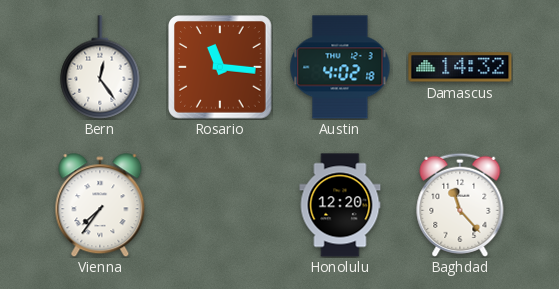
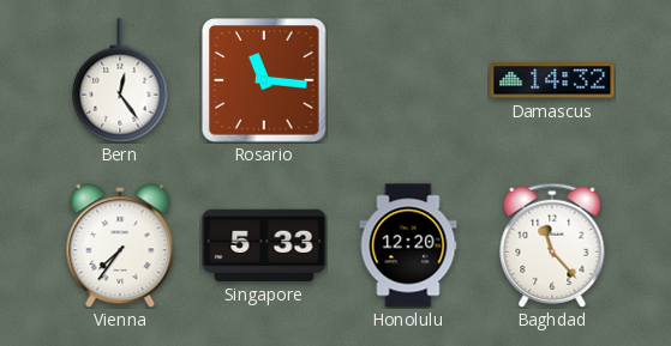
Austin: 4:02 -> none
Singapore: none -> 5:33
